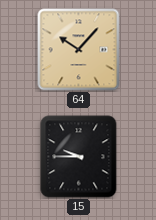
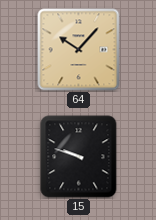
15: 9:45 -> 9:48
